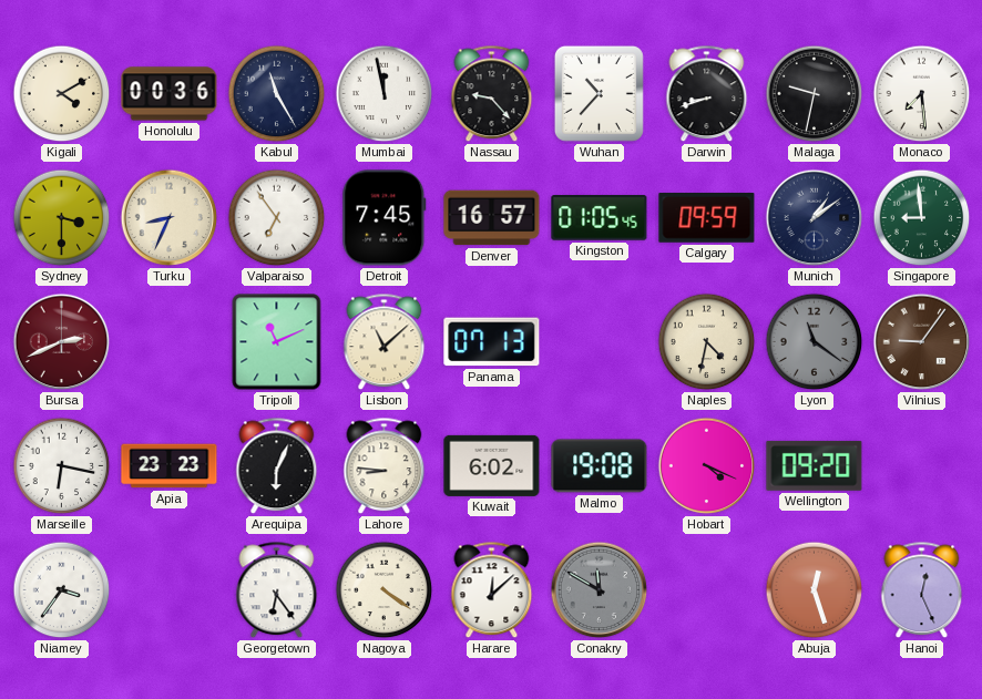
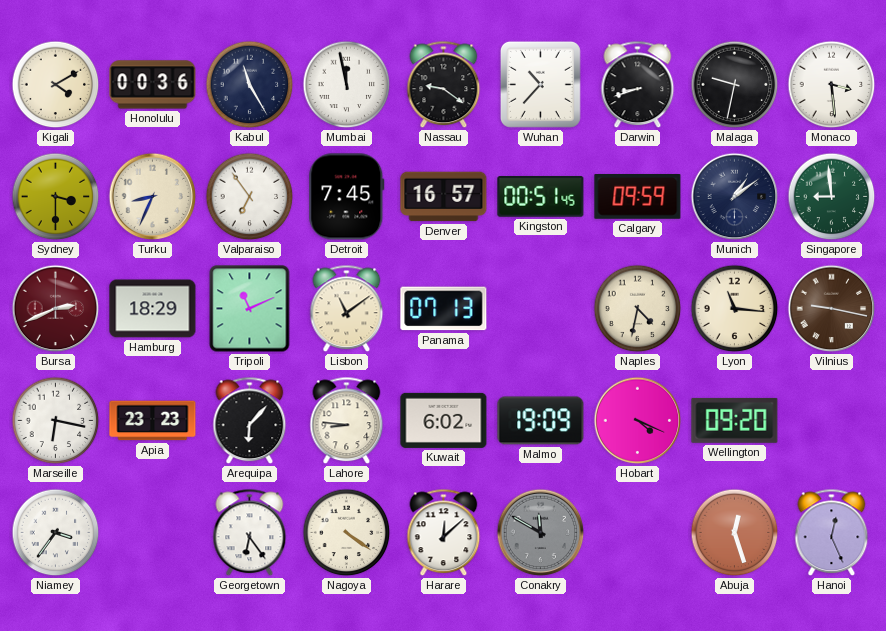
Nassau: 9:23 -> 9:21
Monaco: 7:29 -> 3:29
Kingston: 01:05 -> 00:51
Hamburg: none -> 18:29
Lisbon: 11:08 -> 11:09
Lyon: 11:21 -> 11:16
Lyon dial: grey -> cream
Vilnius: 9:06 -> 9:17
Arequipa: 6:04 -> 6:07
Malmo: 19:08 -> 19:09
